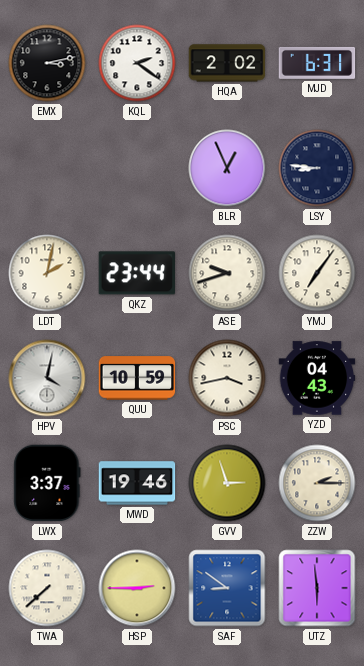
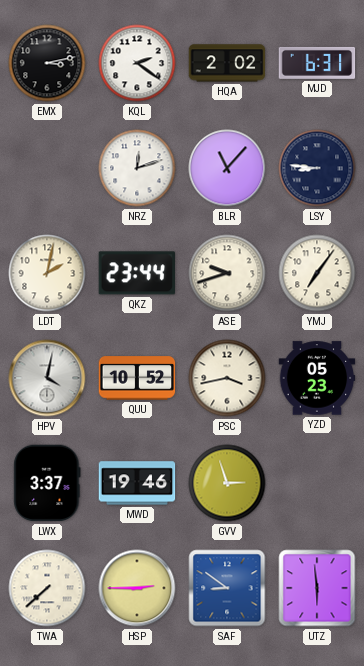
NRZ: none -> 12:12
BLR: 12:56 -> 11:07
QUU: 10:59 -> 10:52
YZD: 04:43 -> 05:23
ZZW: 2:15 -> none
